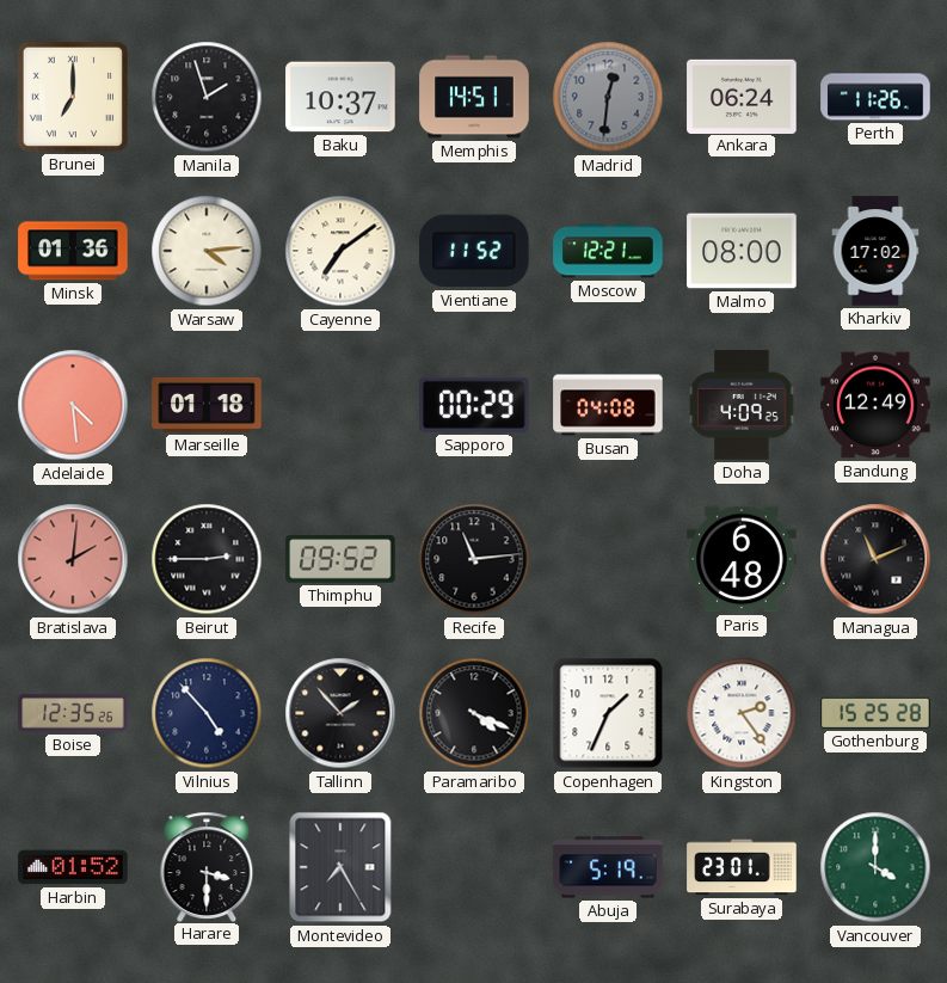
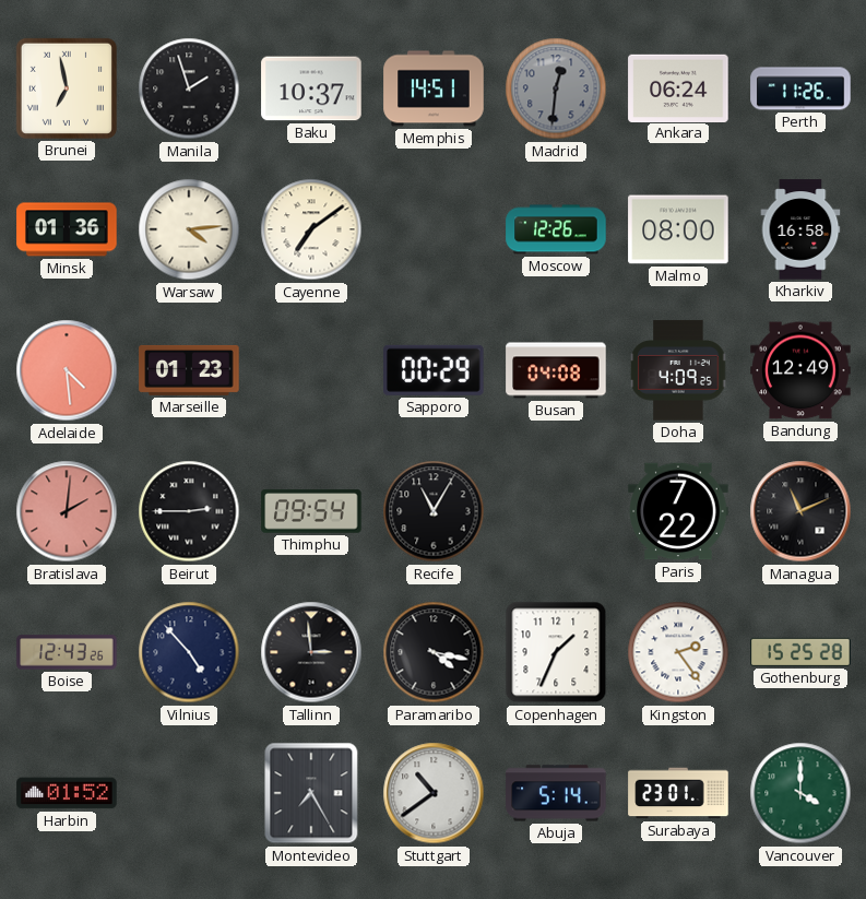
Brunei: 7:00 -> 6:58
Vientiane: 11:52 -> none
Moscow: 12:21 -> 12:26
Kharkiv: 17:02 -> 16:58
Marseille: 01:18 -> 01:23
Thimphu: 09:52 -> 09:54
Recife: 11:14 -> 11:05
Paris: 6:48 -> 7:22
Boise: 12:35 -> 12:43
Tallinn: 1:53 -> 2:59
Paramaribo: 4:19 -> 4:17
Harare: 3:30 -> none
Stuttgart: none -> 10:39
Abuja: 5:19 -> 5:14
